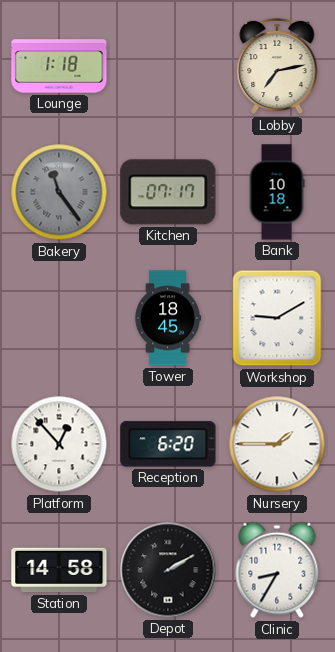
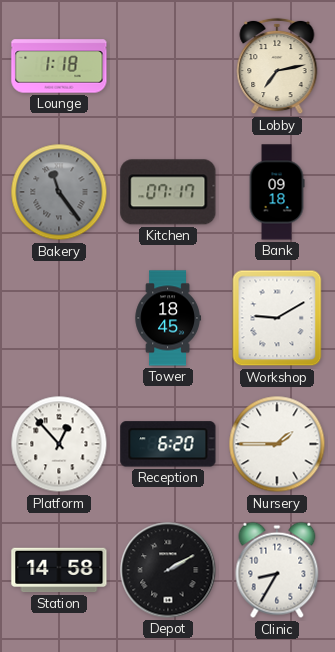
Bank: 10:18 -> 09:18
